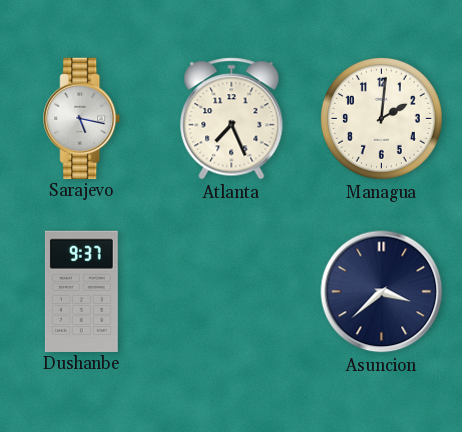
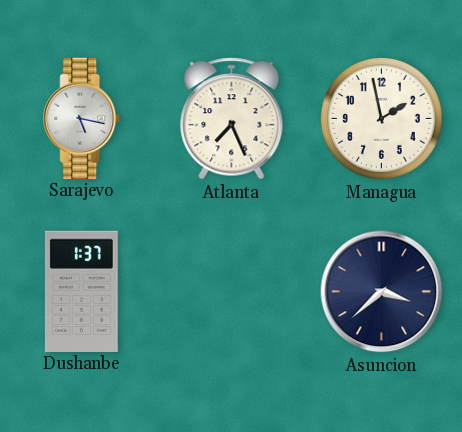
Managua: 2:01 -> 1:58
Dushanbe: 9:37 -> 1:37
